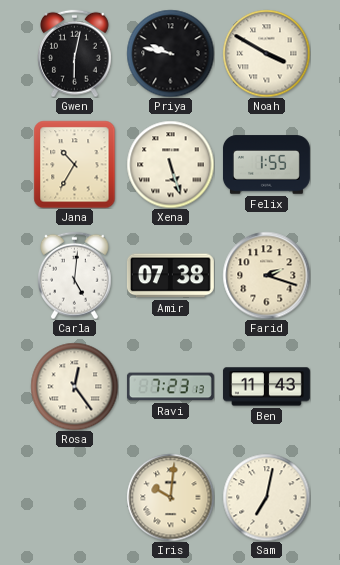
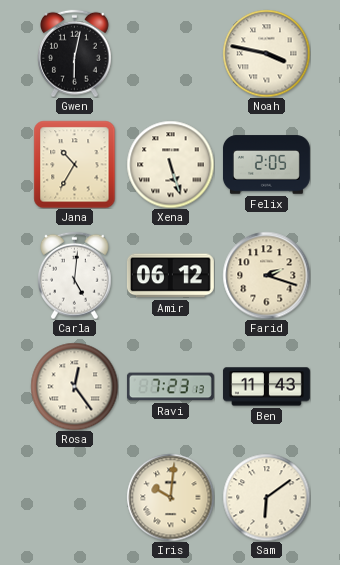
Priya: 9:47 -> none
Noah: 3:50 -> 3:47
Felix: 1:55 -> 2:05
Amir: 07:38 -> 06:12
Sam: 7:02 -> 6:09
